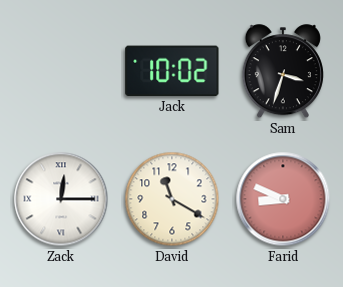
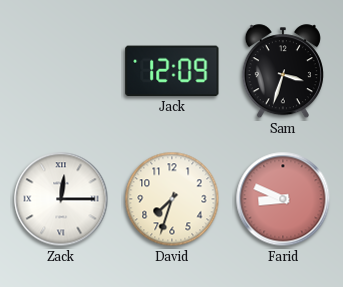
Jack: 10:02 -> 12:09
David: 11:20 -> 7:33
